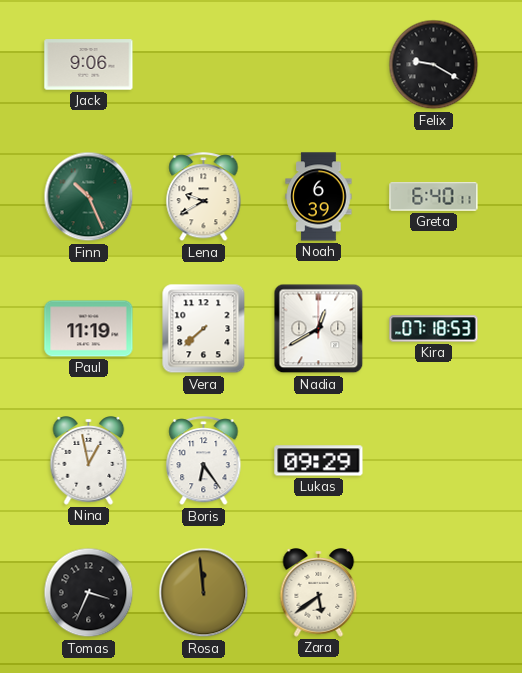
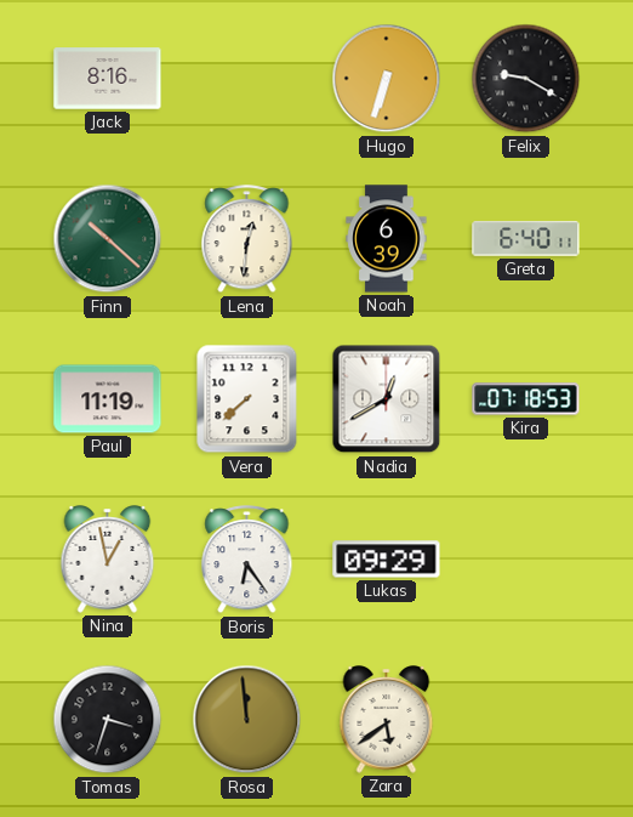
Jack: 9:06 -> 8:16
Hugo: none -> 6:33
Finn: 10:26 -> 10:22
Lena: 9:40 -> 12:31
Tomas: 3:34 -> 3:33
